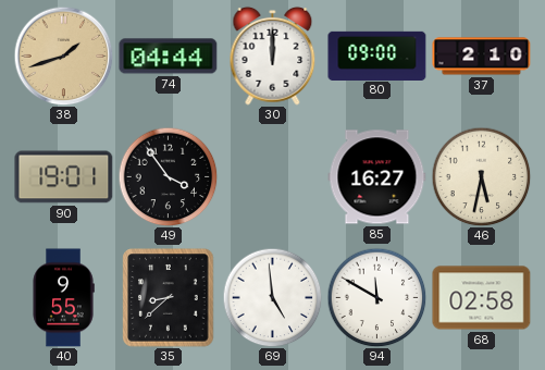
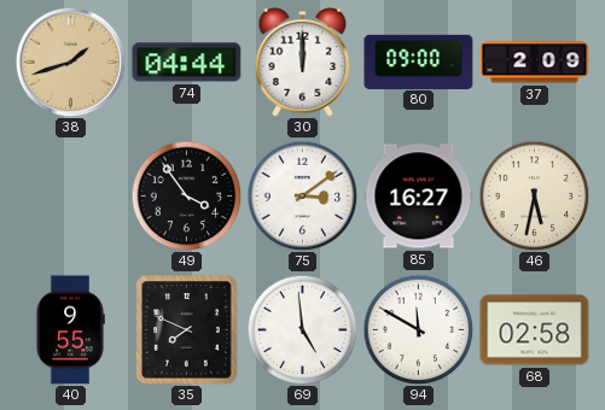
37: 2:10 -> 2:09
90: 19:01 -> none
75: none -> 3:09
35: 8:38 -> 7:49
